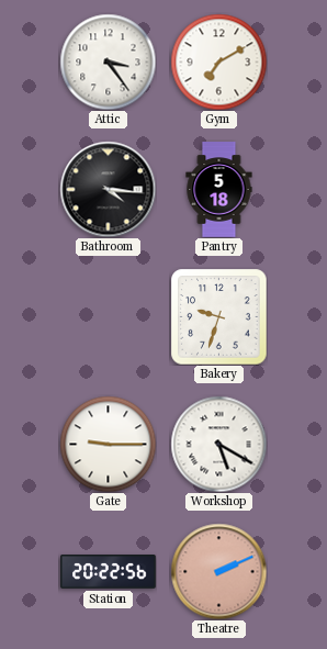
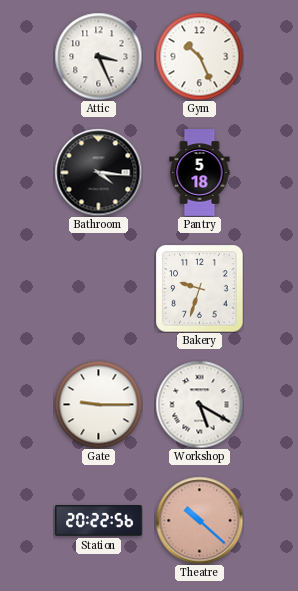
Attic: 3:24 -> 3:26
Gym: 7:10 -> 10:26
Theatre: 2:11 -> 10:22
